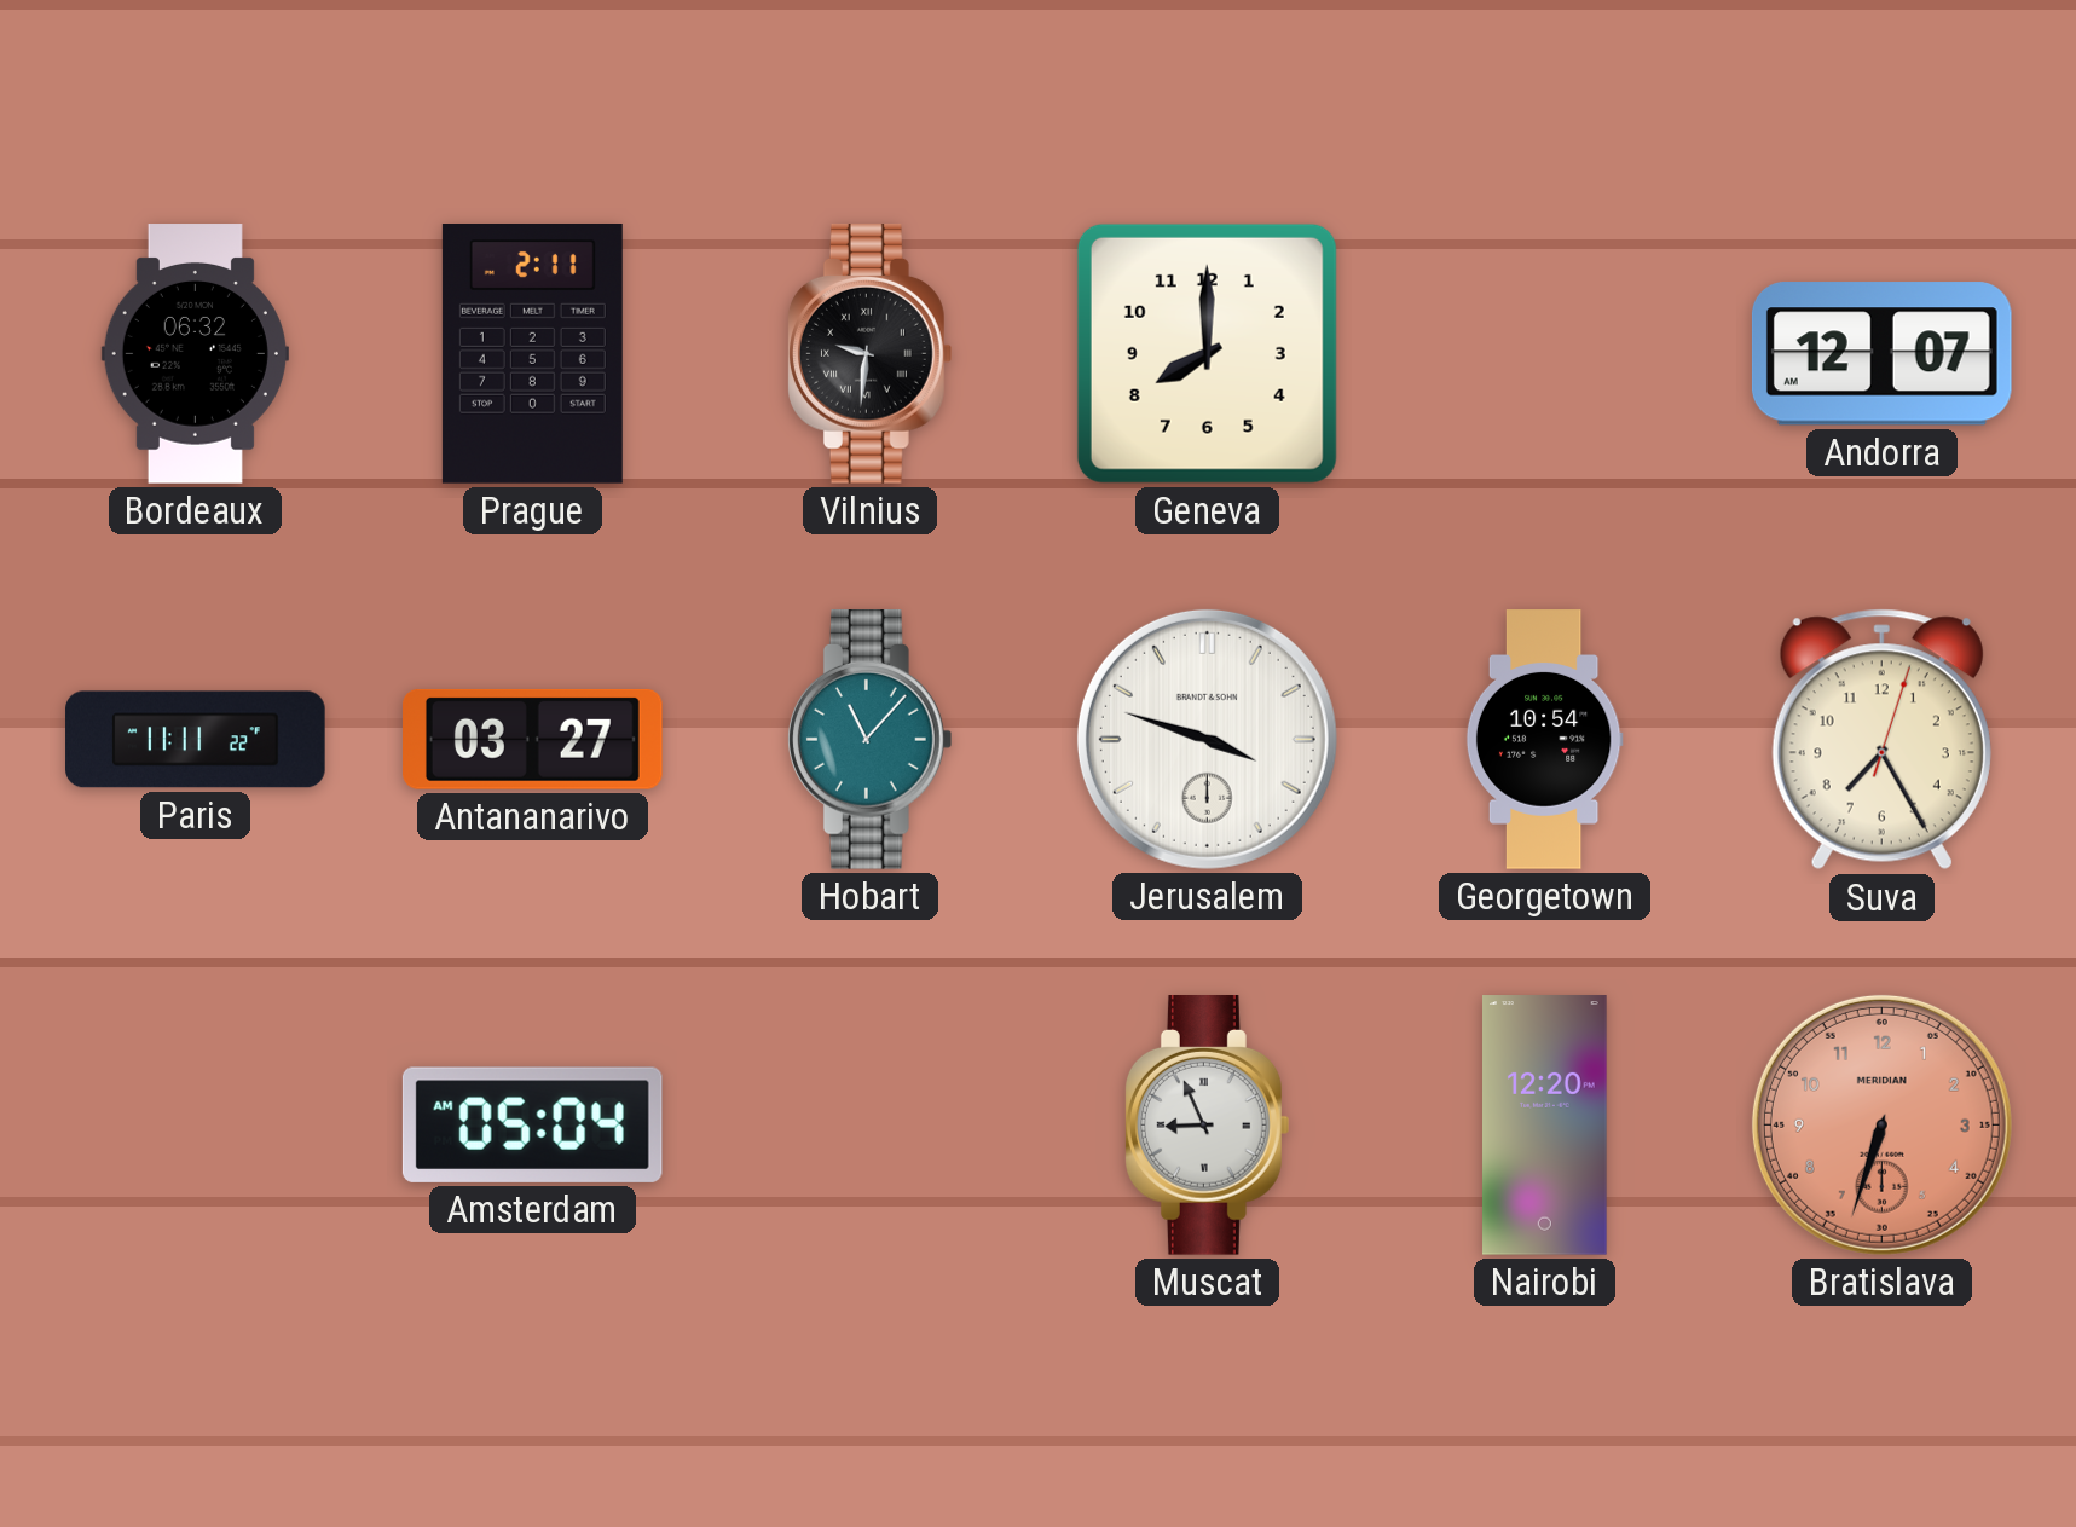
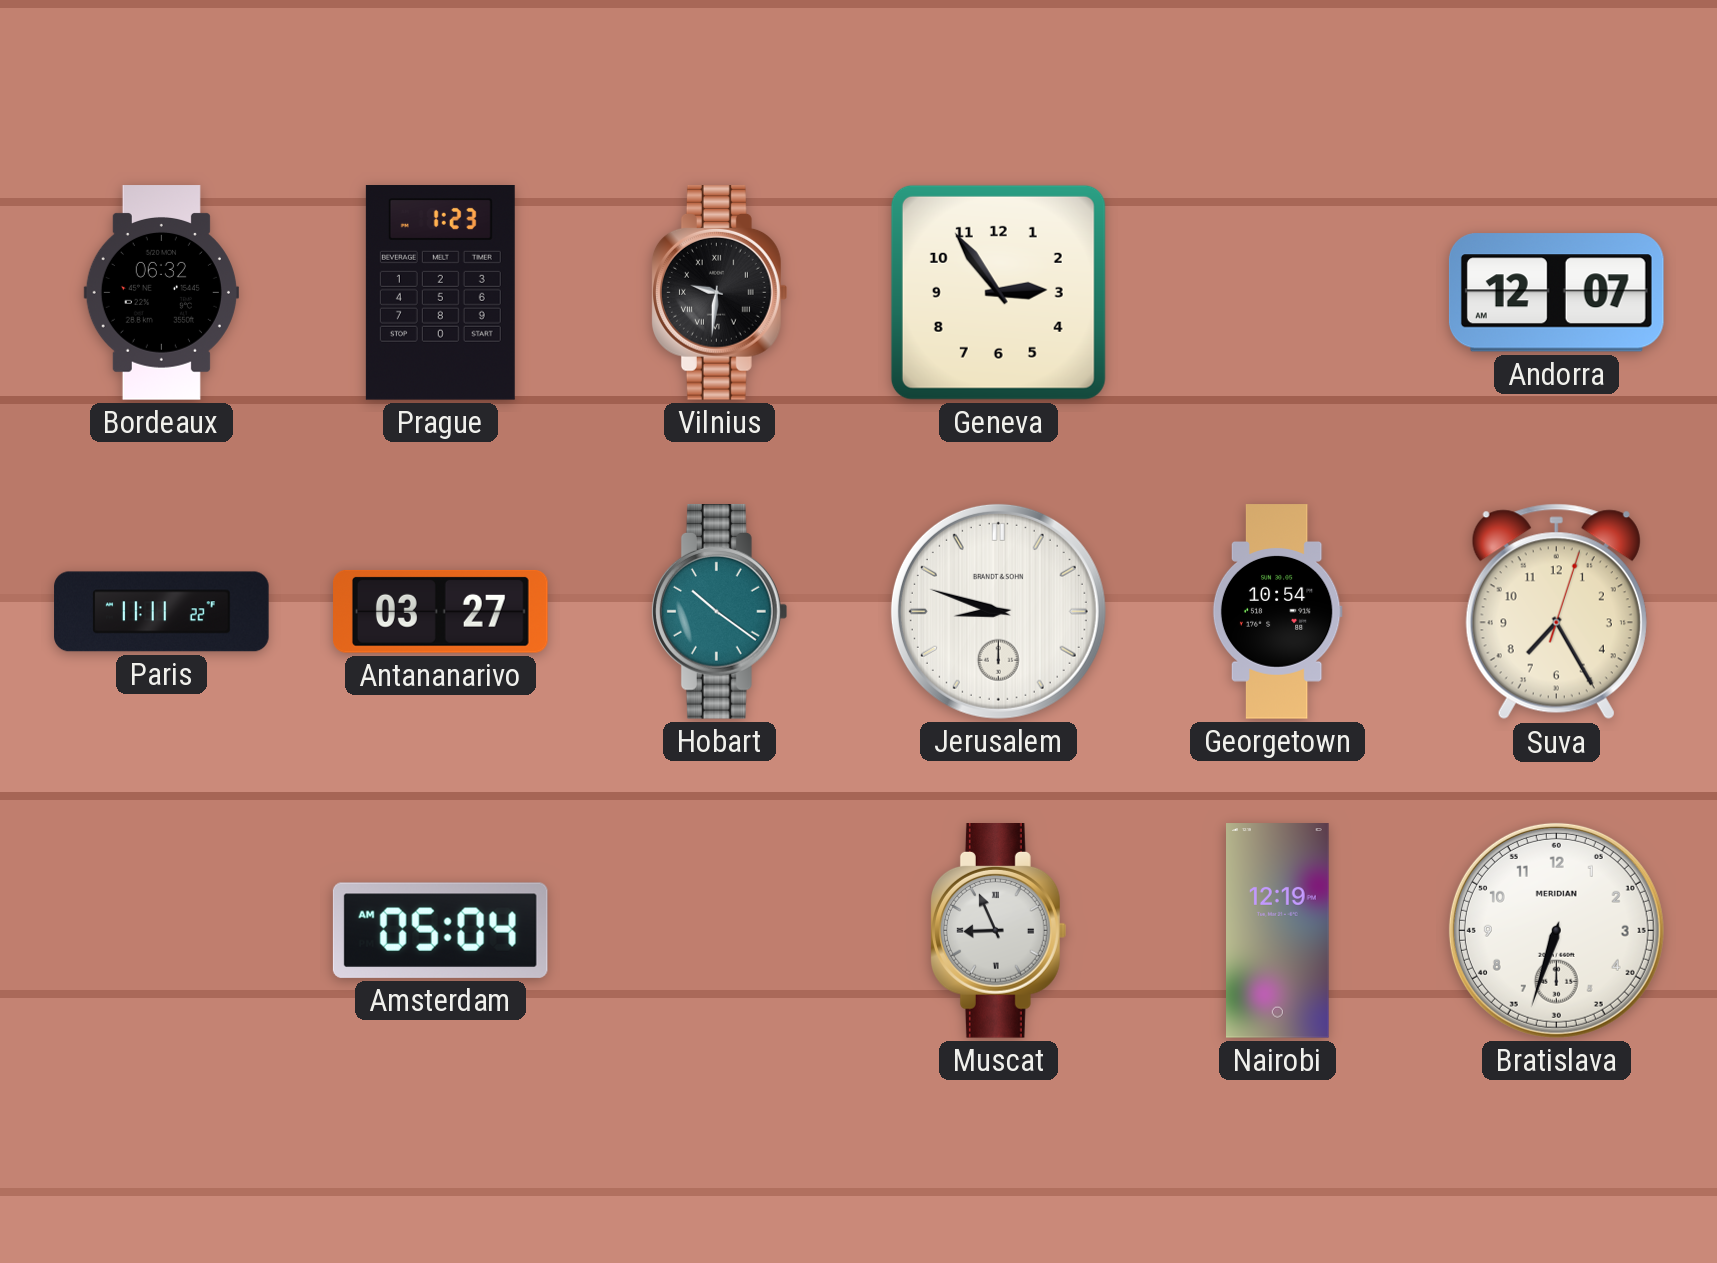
Prague: 2:11 -> 1:23
Geneva: 8:00 -> 2:54
Hobart: 11:07 -> 10:21
Jerusalem: 3:48 -> 8:48
Nairobi: 12:20 -> 12:19
Bratislava dial: salmon -> white
